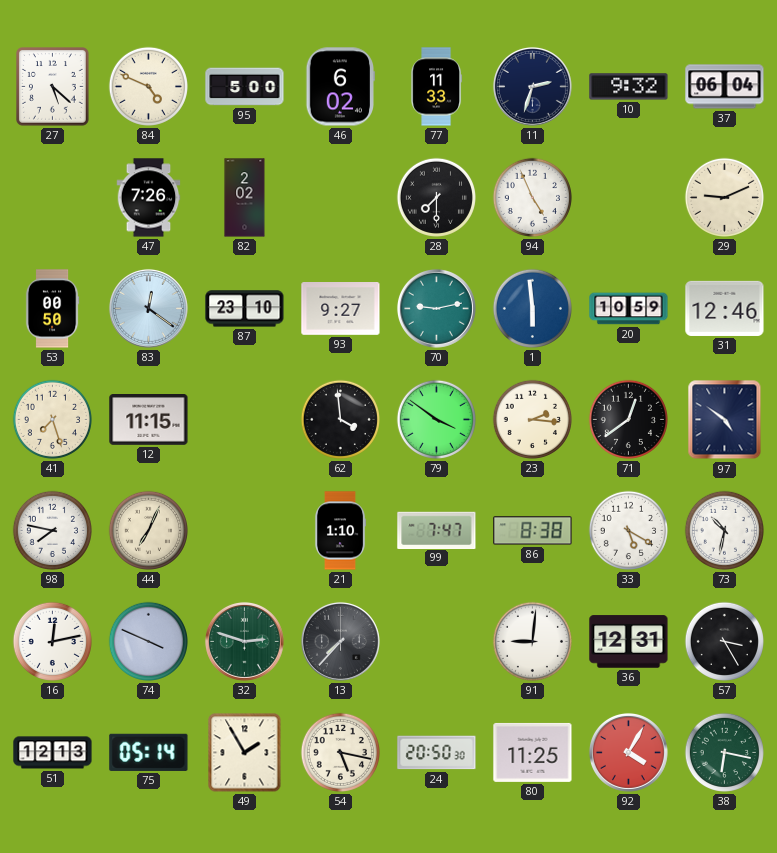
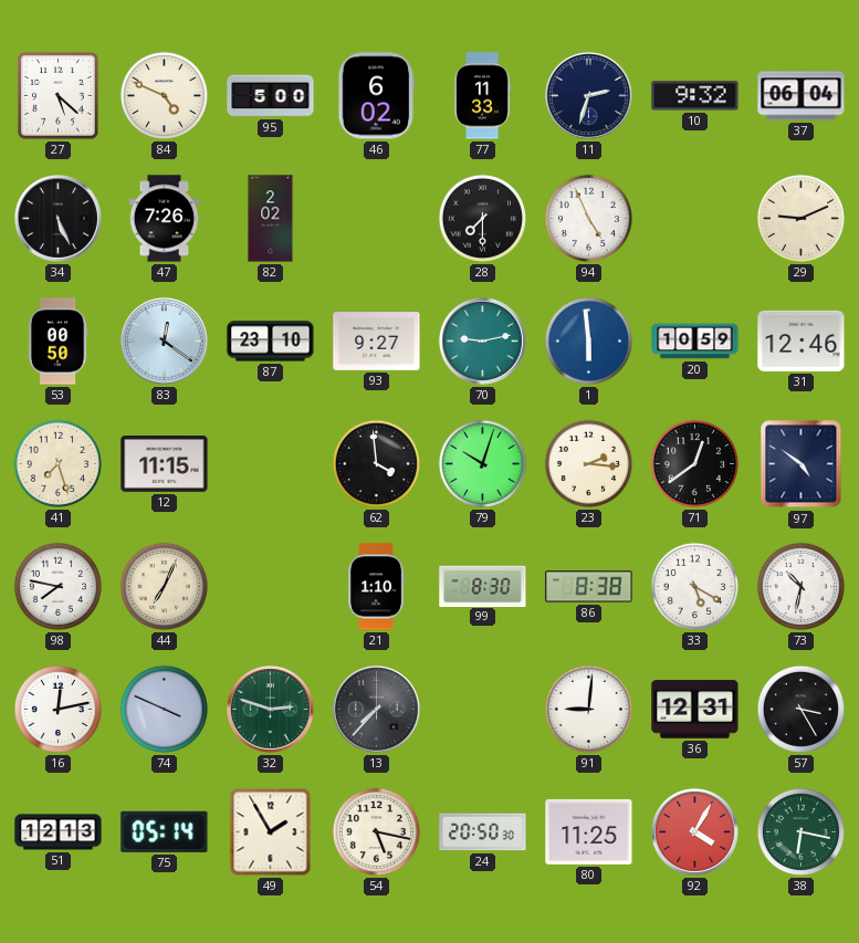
34: none -> 5:26
79: 3:51 -> 10:03
99: 7:47 -> 8:30
